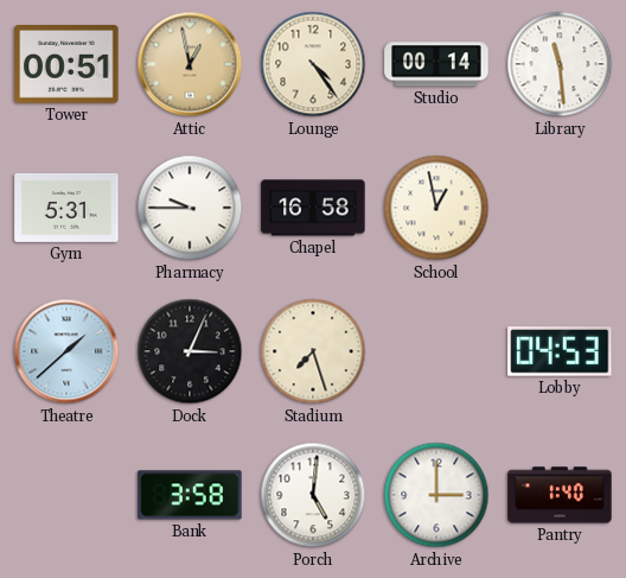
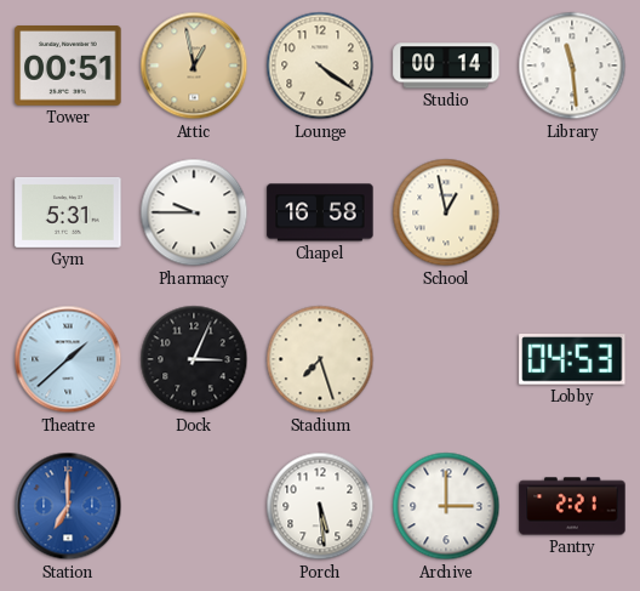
Lounge: 4:24 -> 4:21
Station: none -> 7:00
Bank: 3:58 -> none
Porch: 5:01 -> 5:29
Pantry: 1:40 -> 2:21
